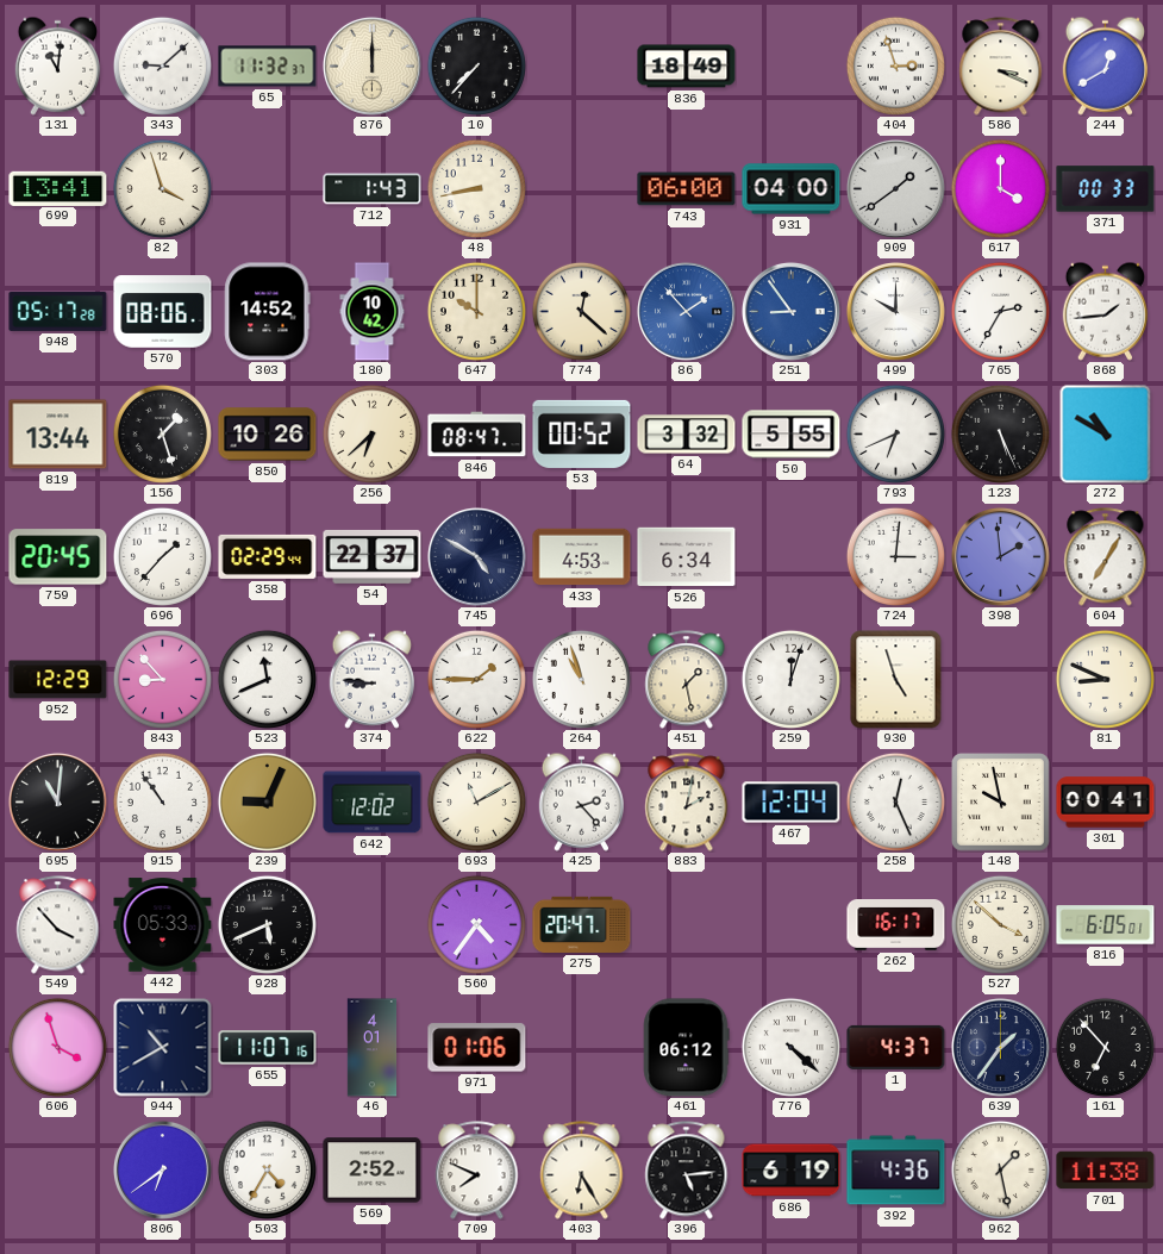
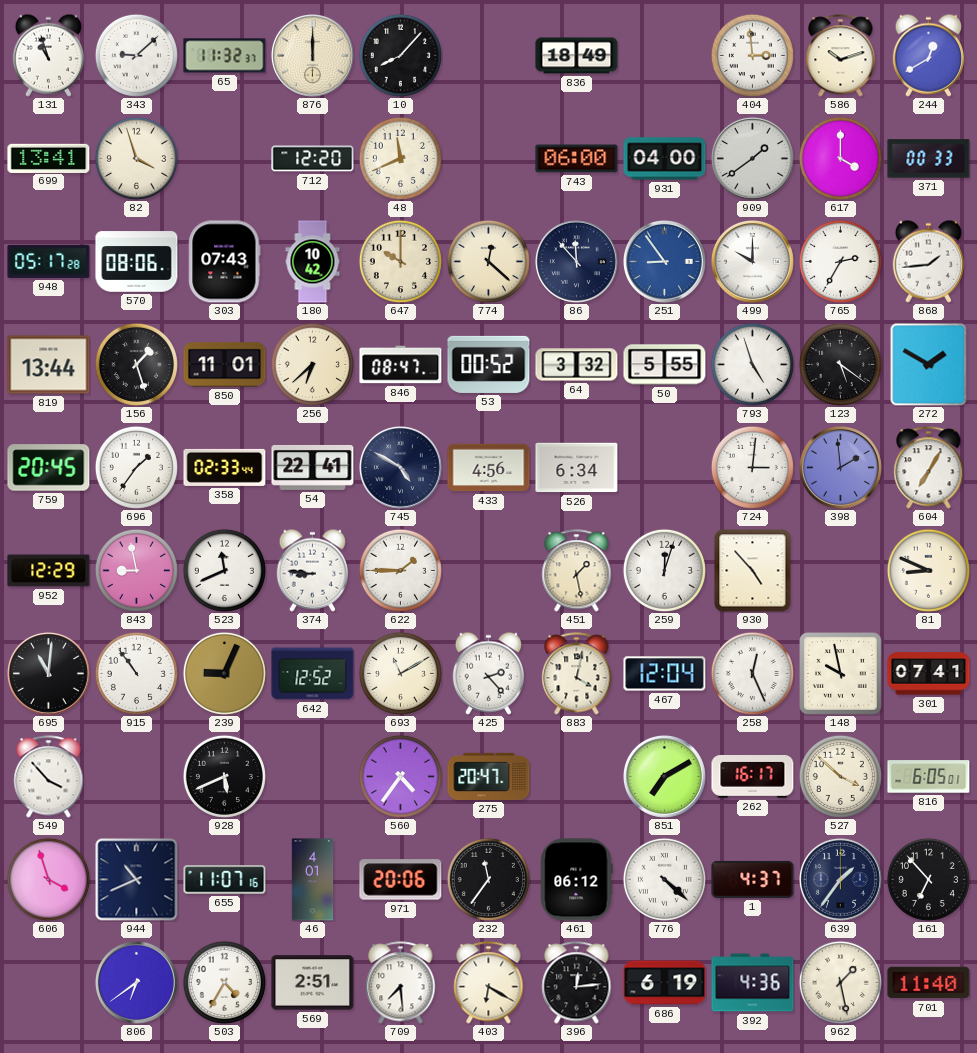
131: 11:01 -> 10:57
10: 7:37 -> 8:07
404: 2:57 -> 2:59
586: 3:19 -> 10:12
712: 1:43 -> 12:20
48: 8:43 -> 11:41
303: 14:52 -> 07:43
86: 1:53 -> 11:53
86 dial: blue -> navy
850: 10:26 -> 11:01
793: 6:41 -> 4:57
123: 5:26 -> 5:21
272: 10:50 -> 1:50
696: 1:37 -> 1:36
358: 02:29 -> 02:33
54: 22:37 -> 22:41
433: 4:53 -> 4:56
843: 8:53 -> 8:58
264: 10:57 -> none
930: 4:57 -> 4:53
642: 12:02 -> 12:52
883: 2:02 -> 4:02
301: 00:41 -> 07:41
442: 05:33 -> none
851: none -> 7:10
944: 10:40 -> 10:41
971: 01:06 -> 20:06
232: none -> 11:36
569: 2:52 -> 2:51
709: 7:49 -> 7:29
403: 6:25 -> 6:20
396: 5:14 -> 12:14
701: 11:38 -> 11:40
